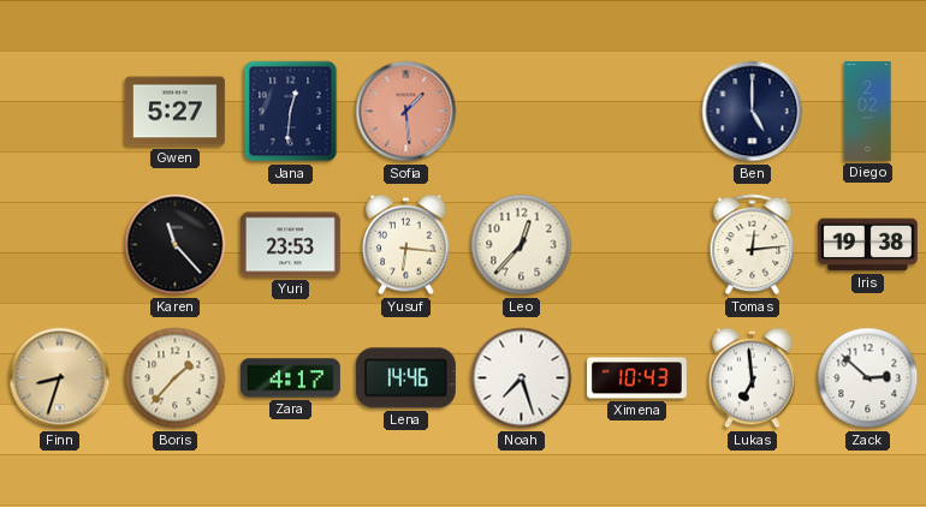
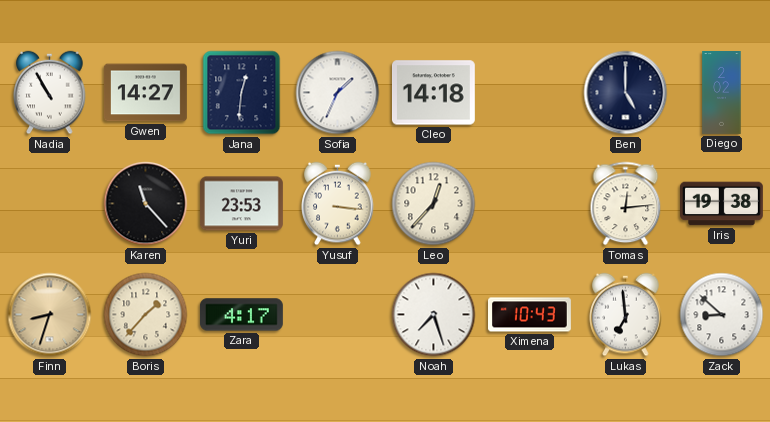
Nadia: none -> 10:55
Gwen: 5:27 -> 14:27
Sofia: 1:29 -> 1:34
Sofia dial: salmon -> white
Cleo: none -> 14:18
Yusuf: 6:16 -> 3:16
Lena: 14:46 -> none
Zack: 2:52 -> 8:52
